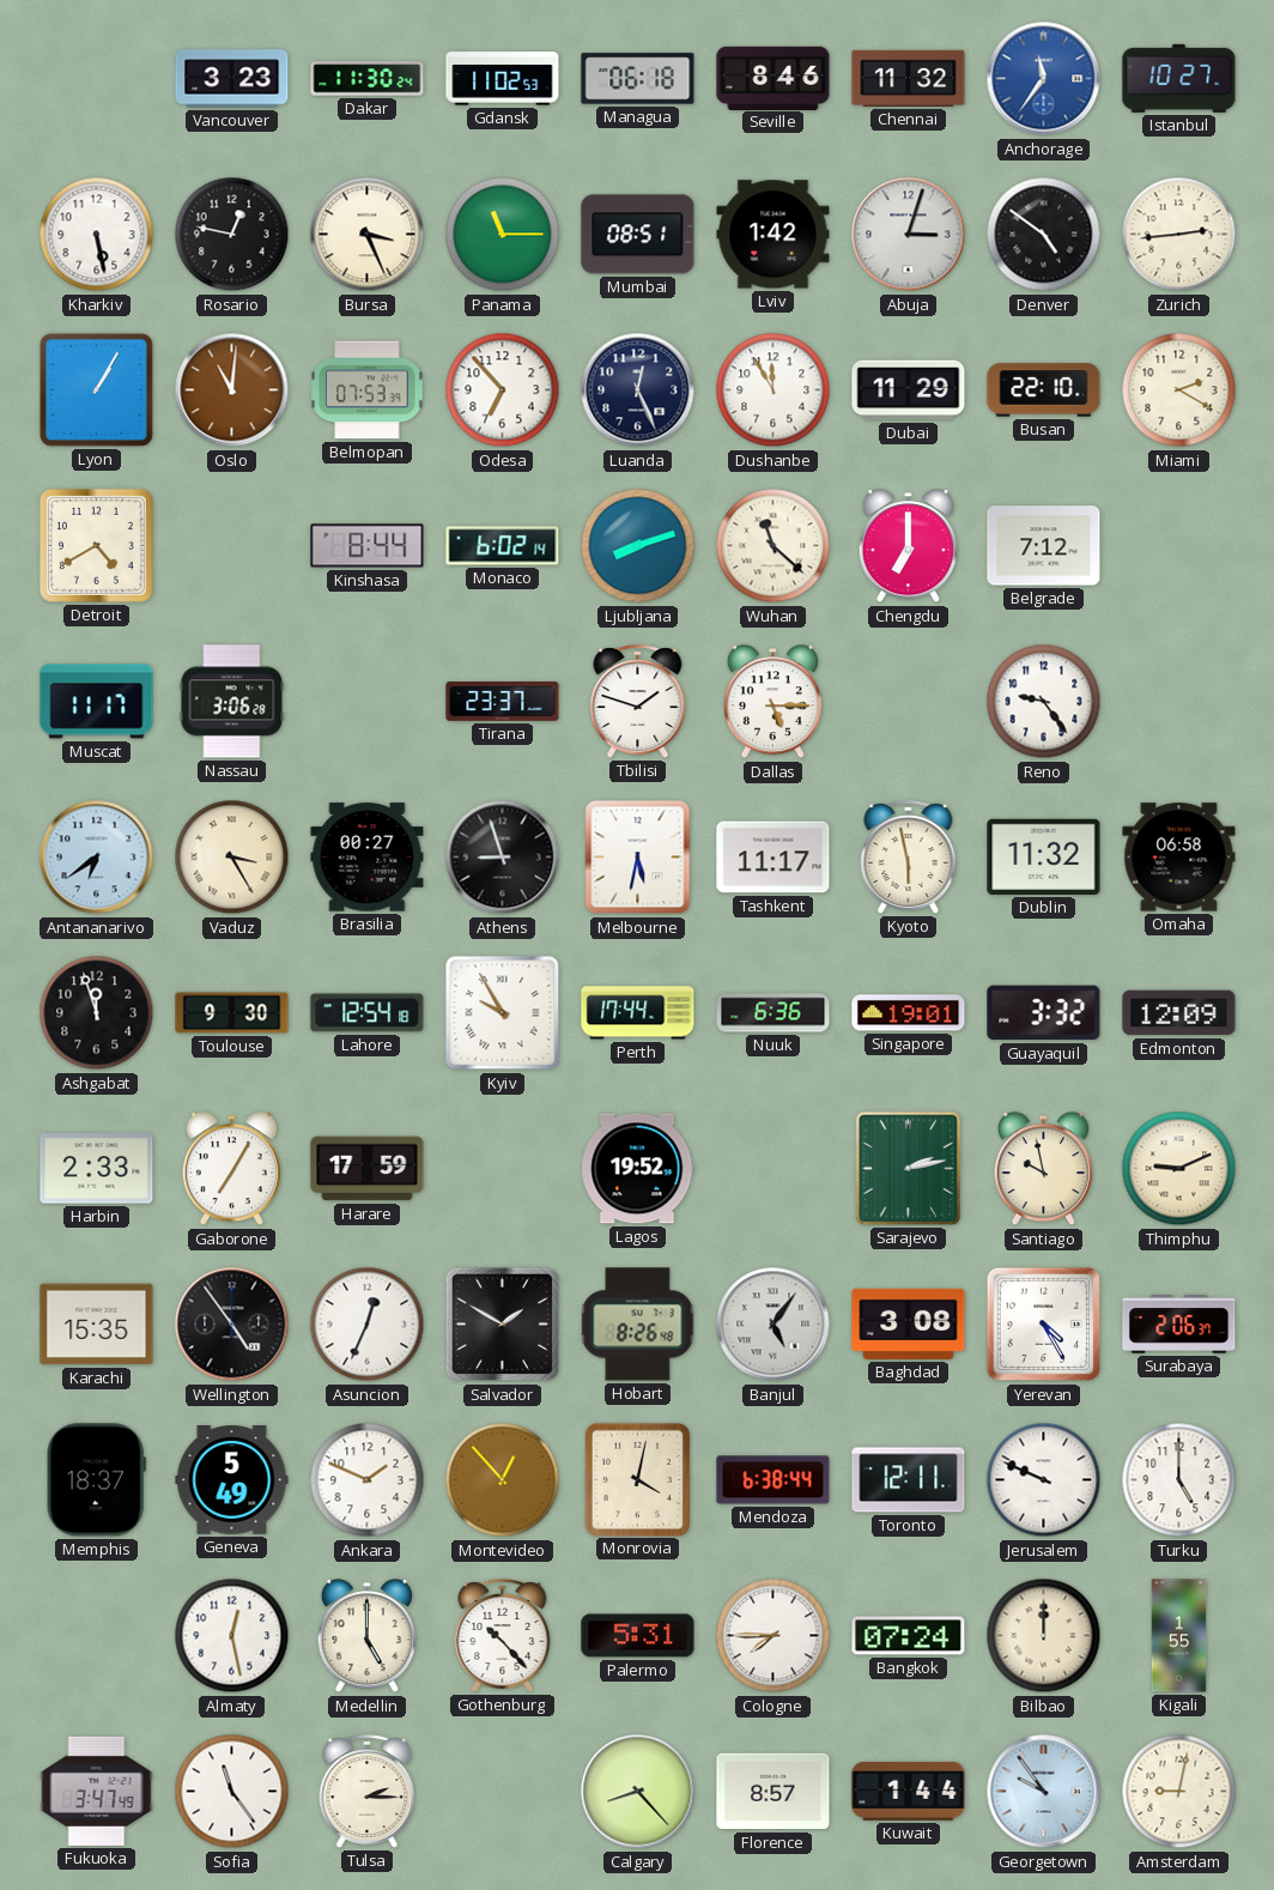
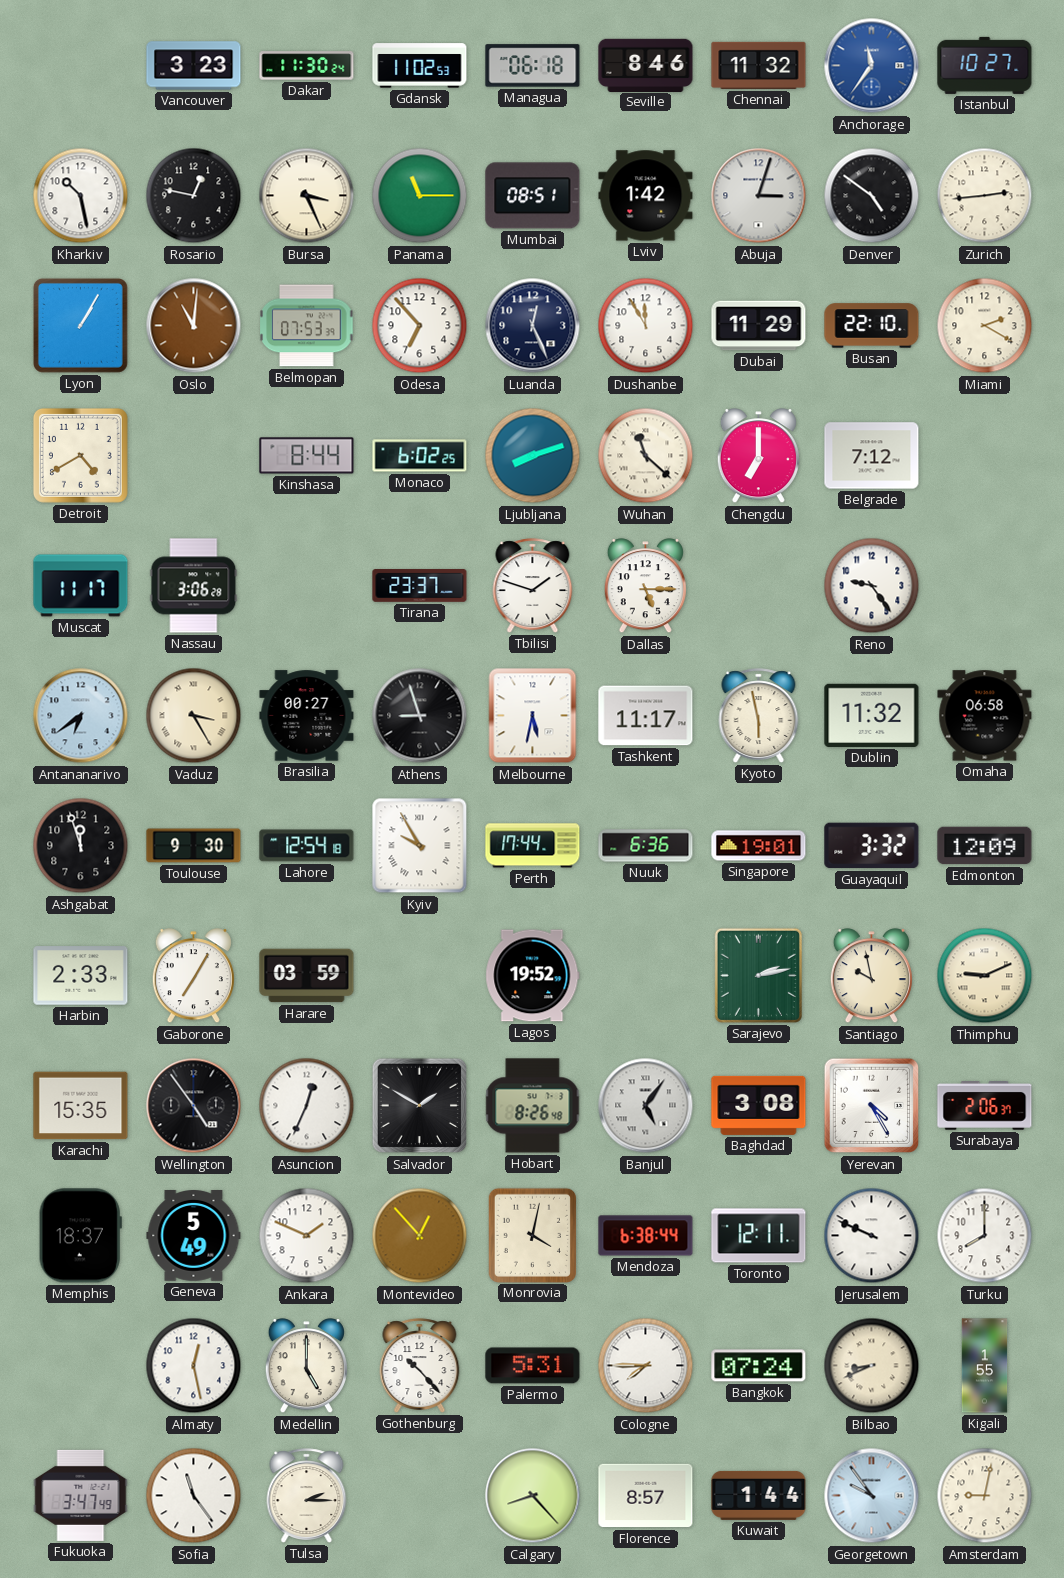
Kharkiv: 5:28 -> 10:28
Monaco: 6:02:14 -> 6:02:25
Harare: 17:59 -> 03:59
Turku: 5:00 -> 8:00
Bilbao: 12:00 -> 8:41
